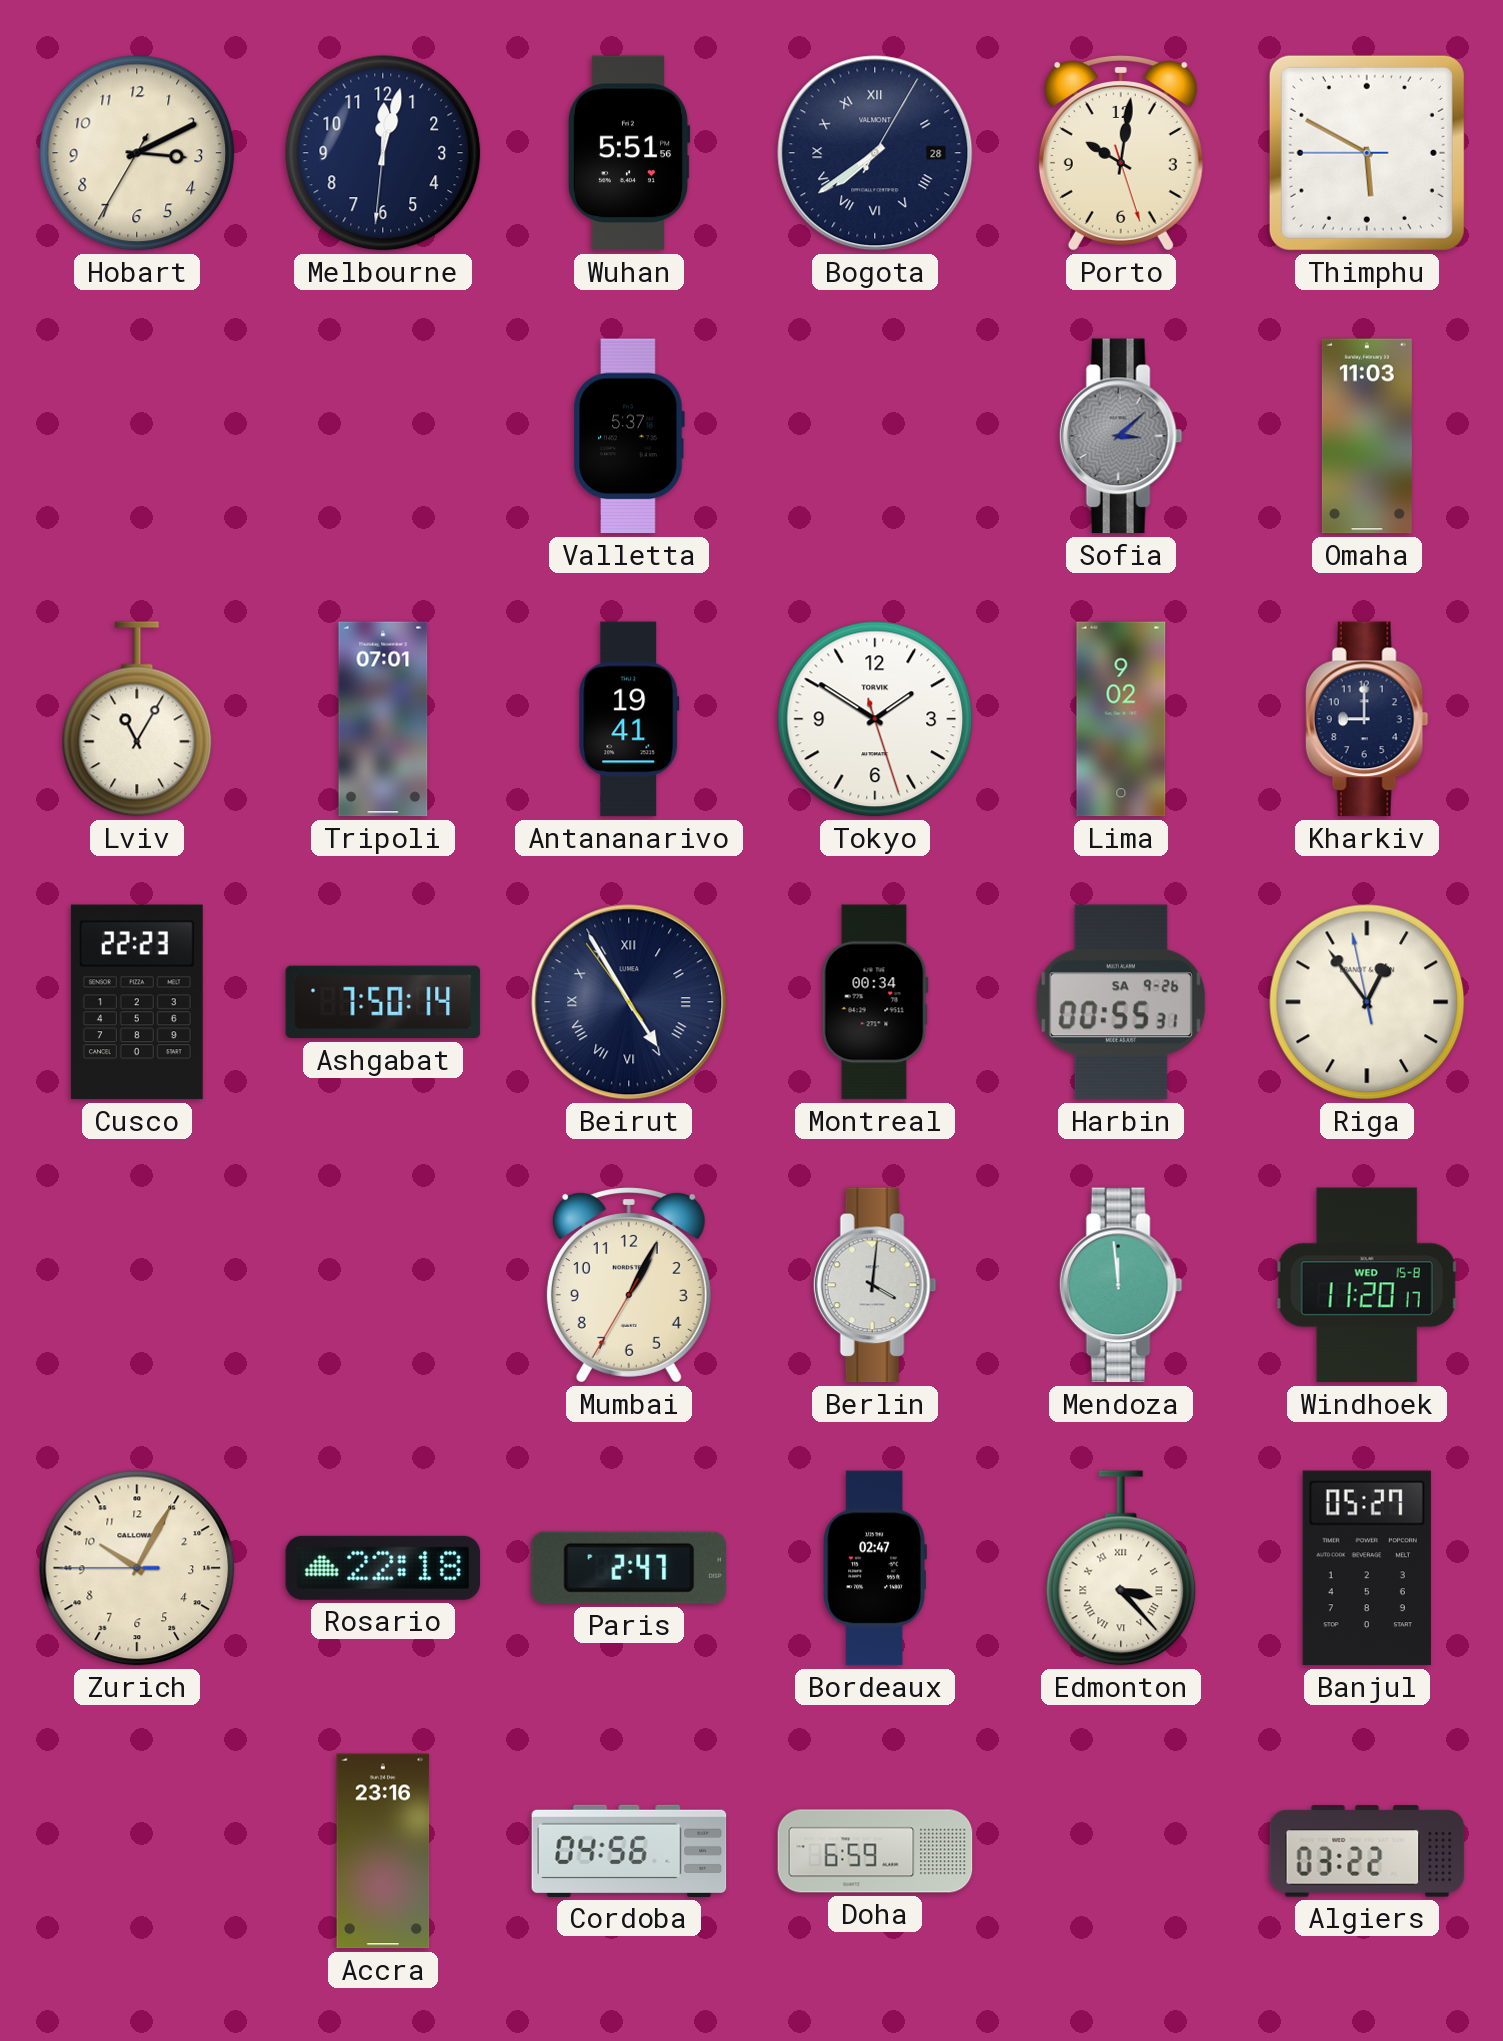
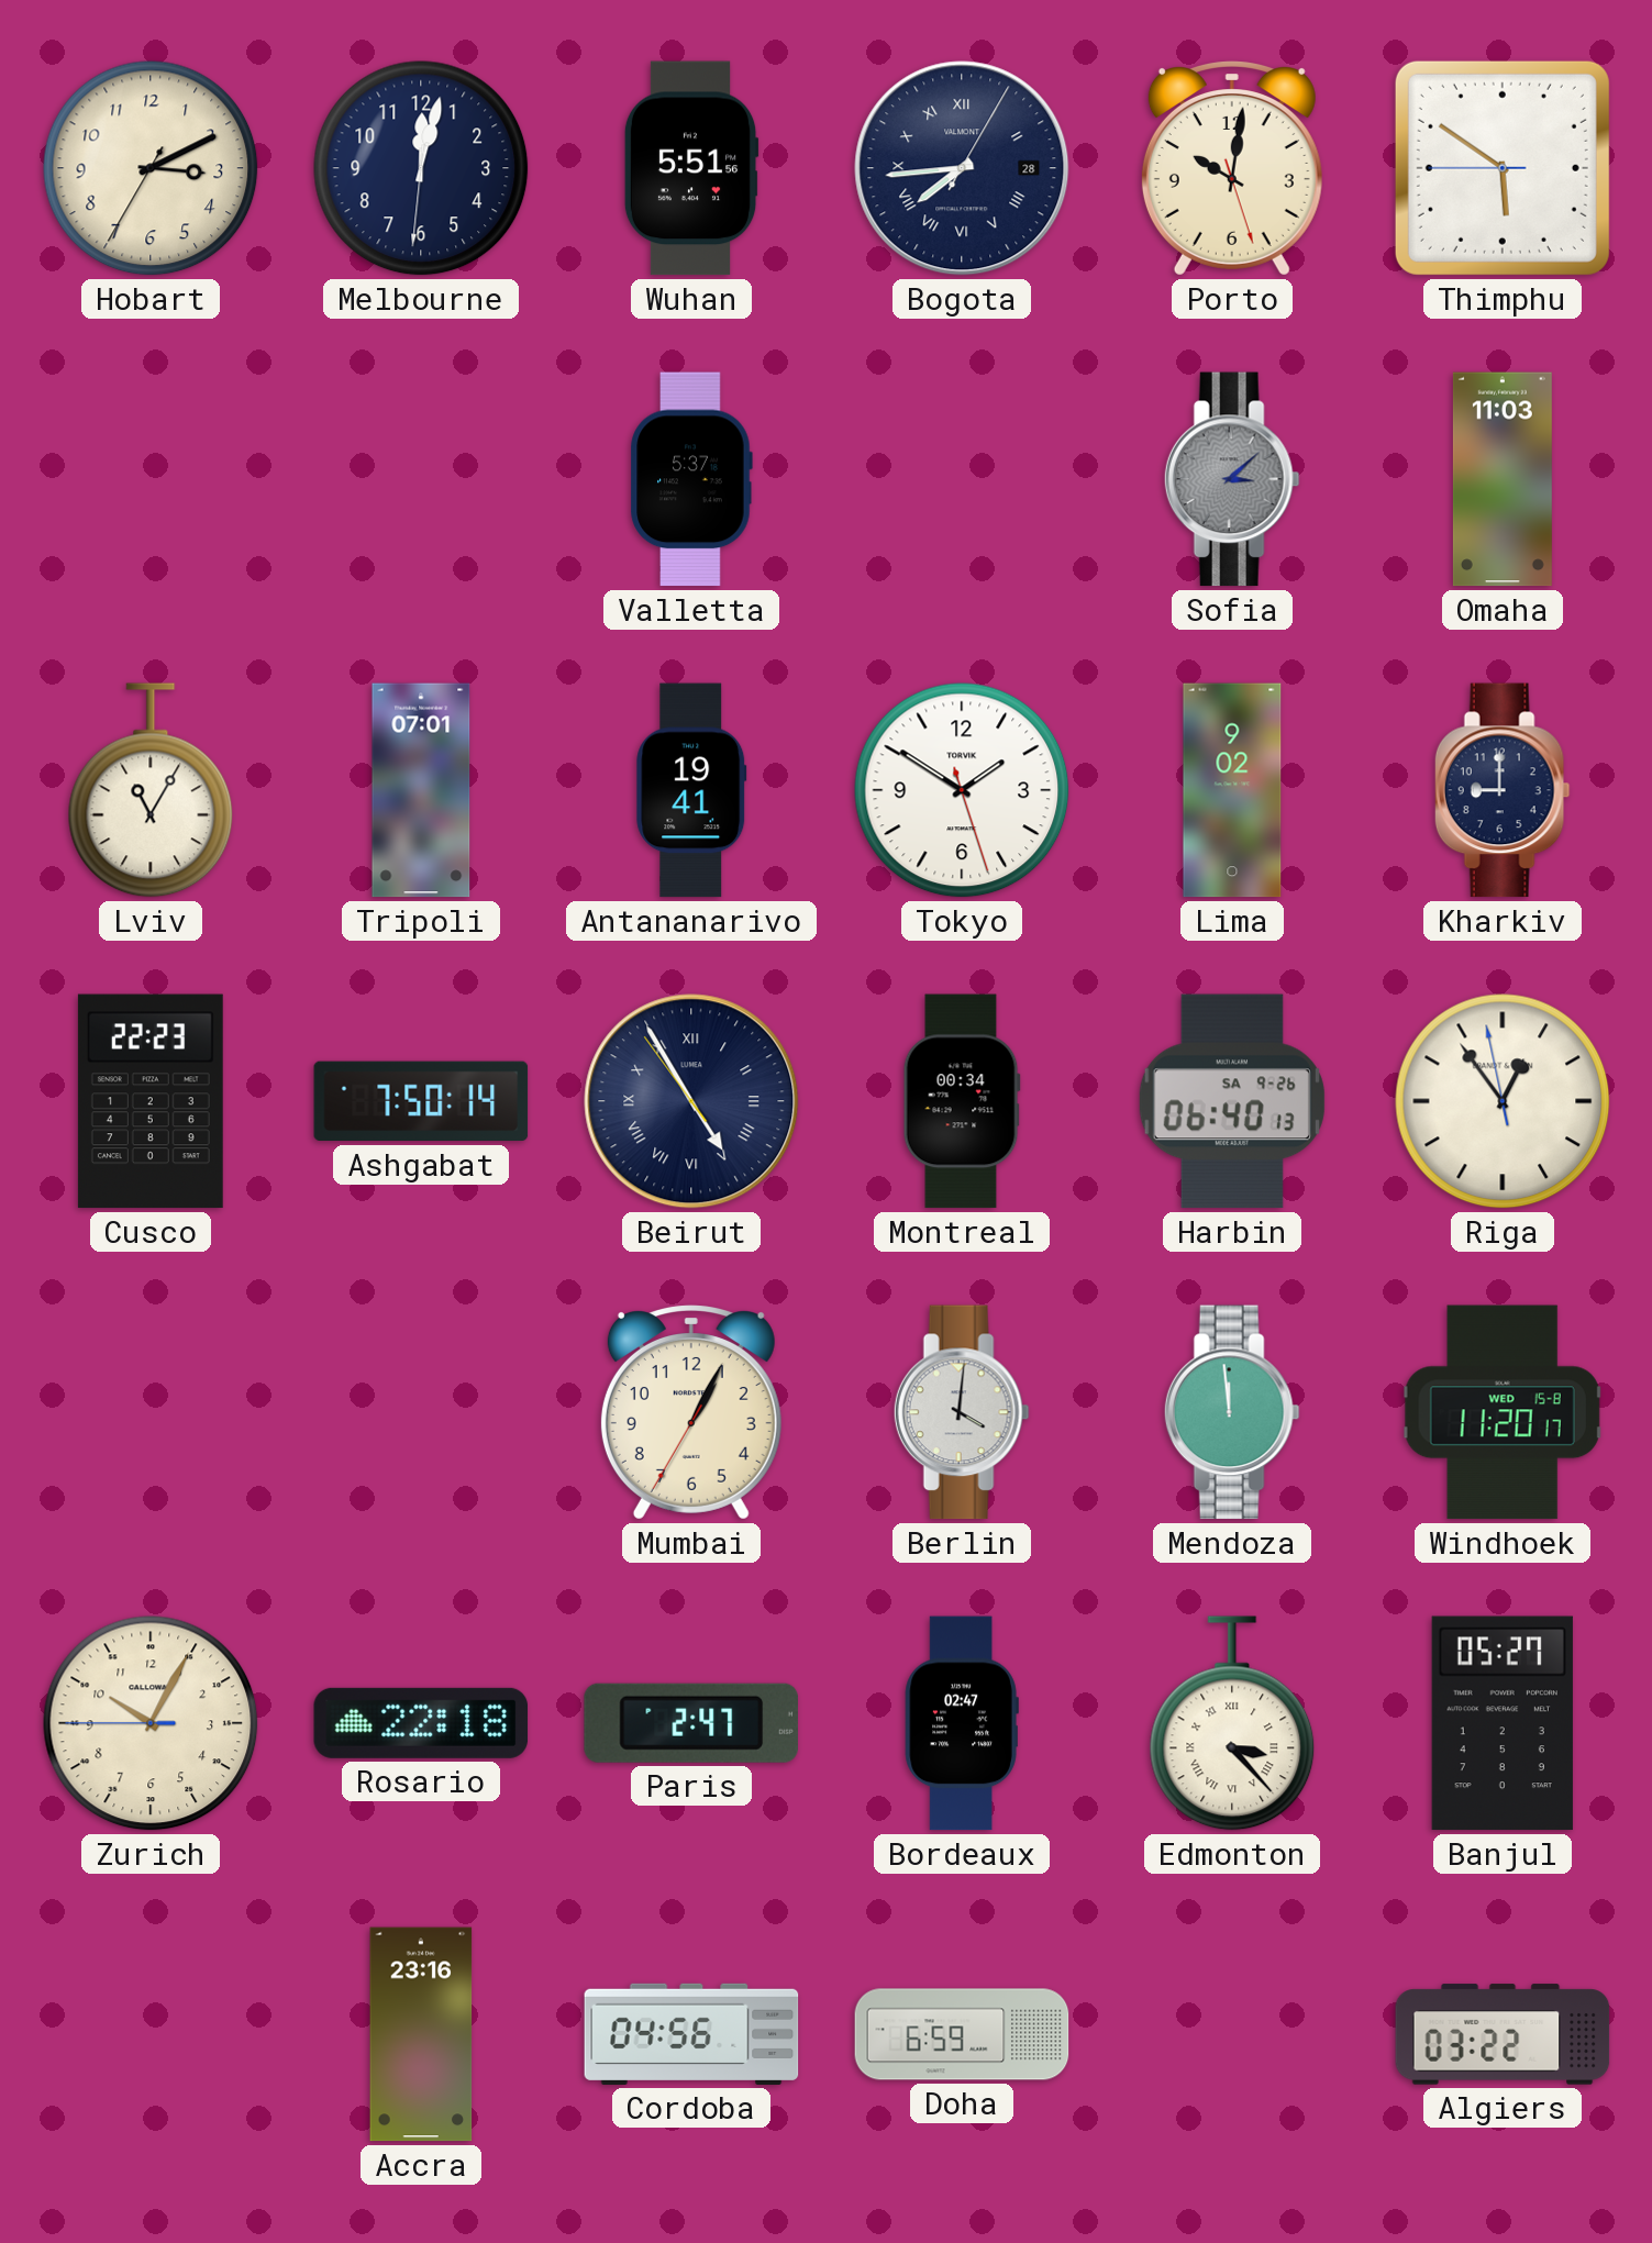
Bogota: 7:39 -> 7:44
Thimphu: 5:49 -> 5:50
Harbin: 00:55 -> 06:40
